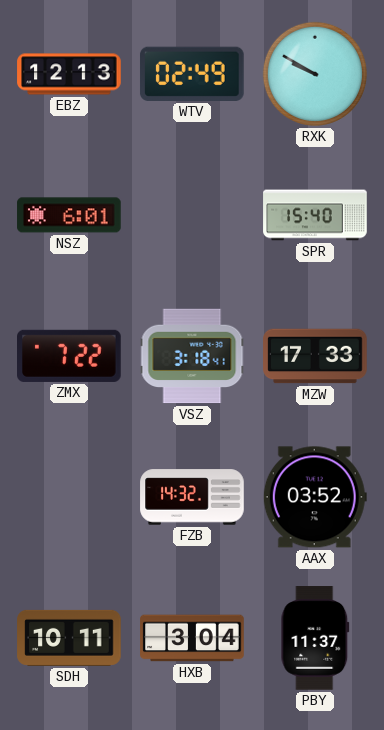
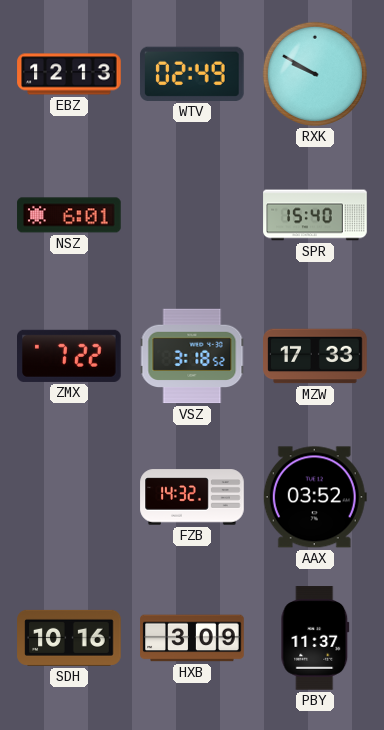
VSZ: 3:18:41 -> 3:18:52
SDH: 10:11 -> 10:16
HXB: 3:04 -> 3:09
